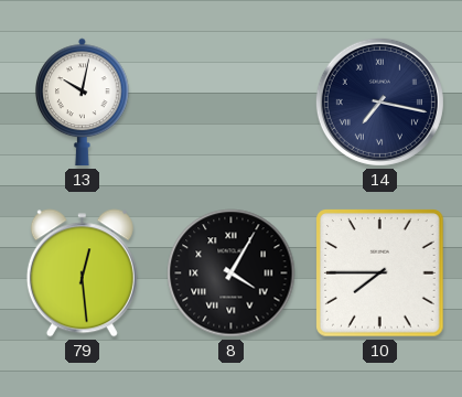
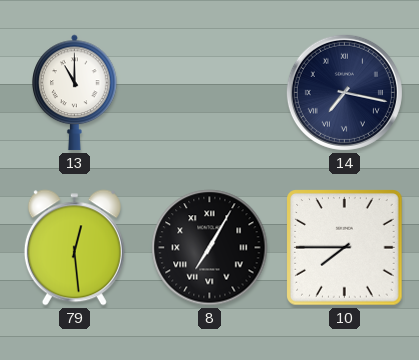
13: 10:02 -> 11:00
8: 4:05 -> 7:05
